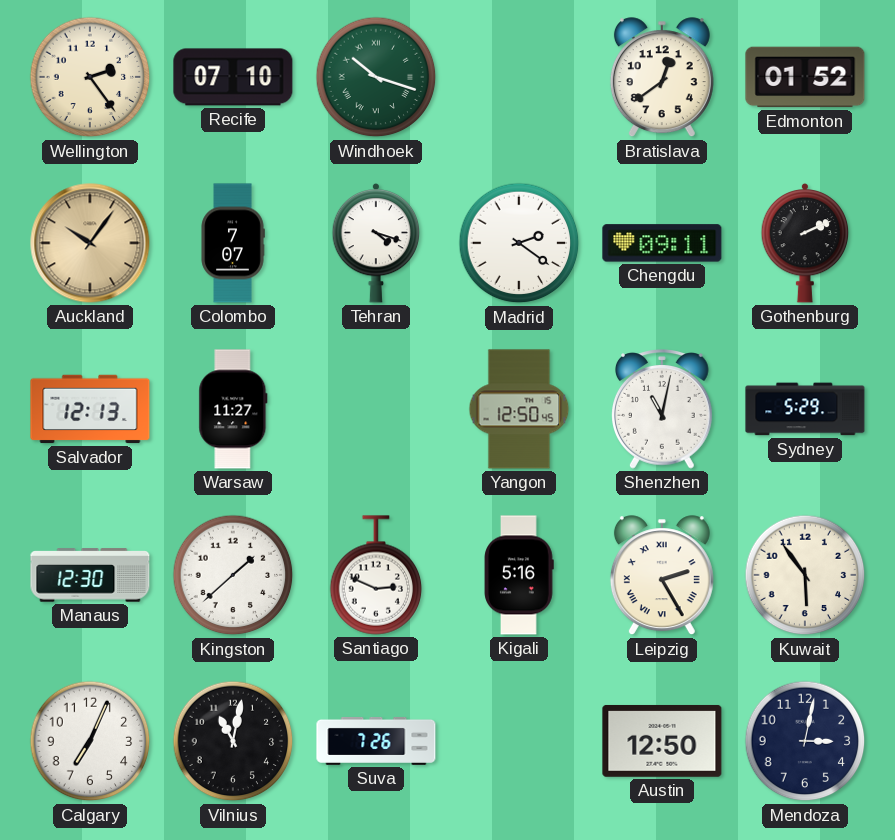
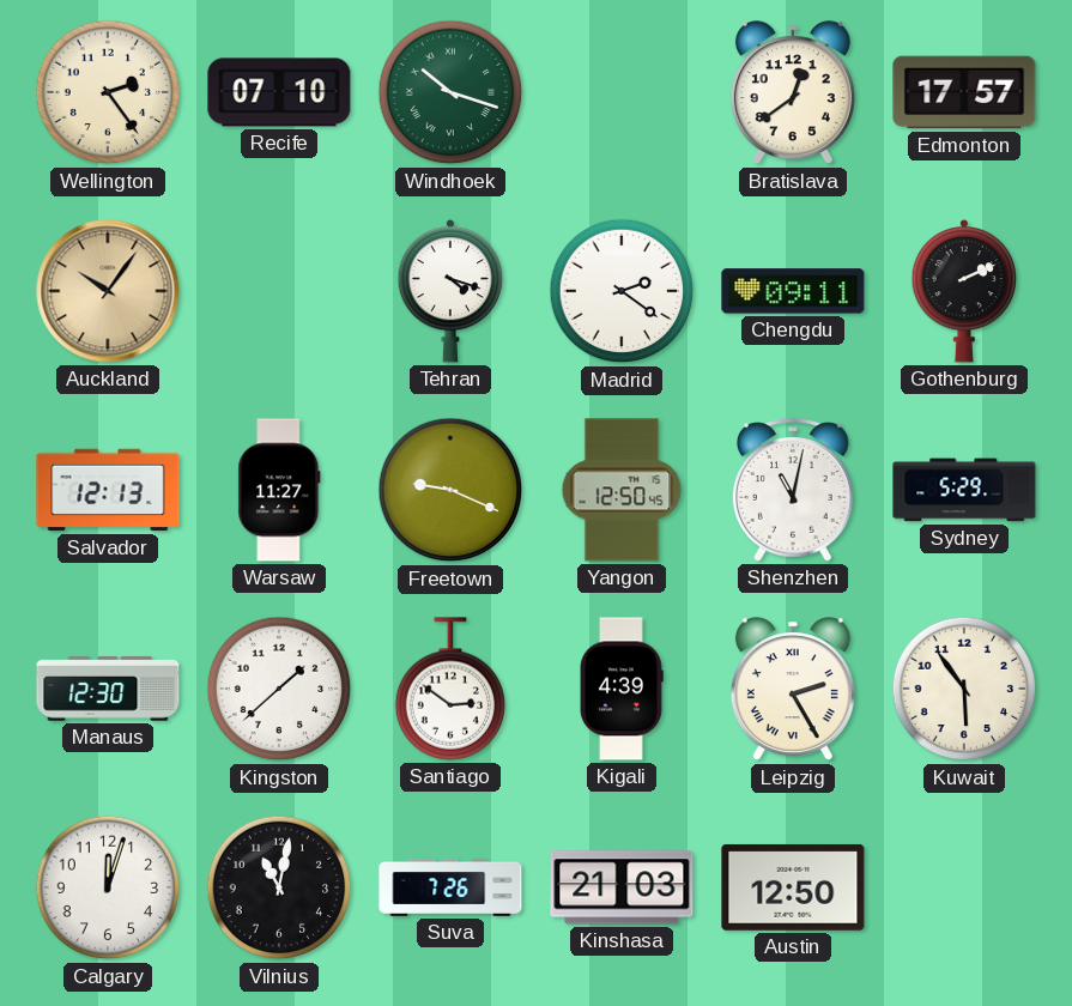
Edmonton: 01:52 -> 17:57
Colombo: 7:07 -> none
Freetown: none -> 9:19
Santiago: 2:49 -> 2:51
Kigali: 5:16 -> 4:39
Calgary: 7:04 -> 12:03
Kinshasa: none -> 21:03
Mendoza: 3:02 -> none
